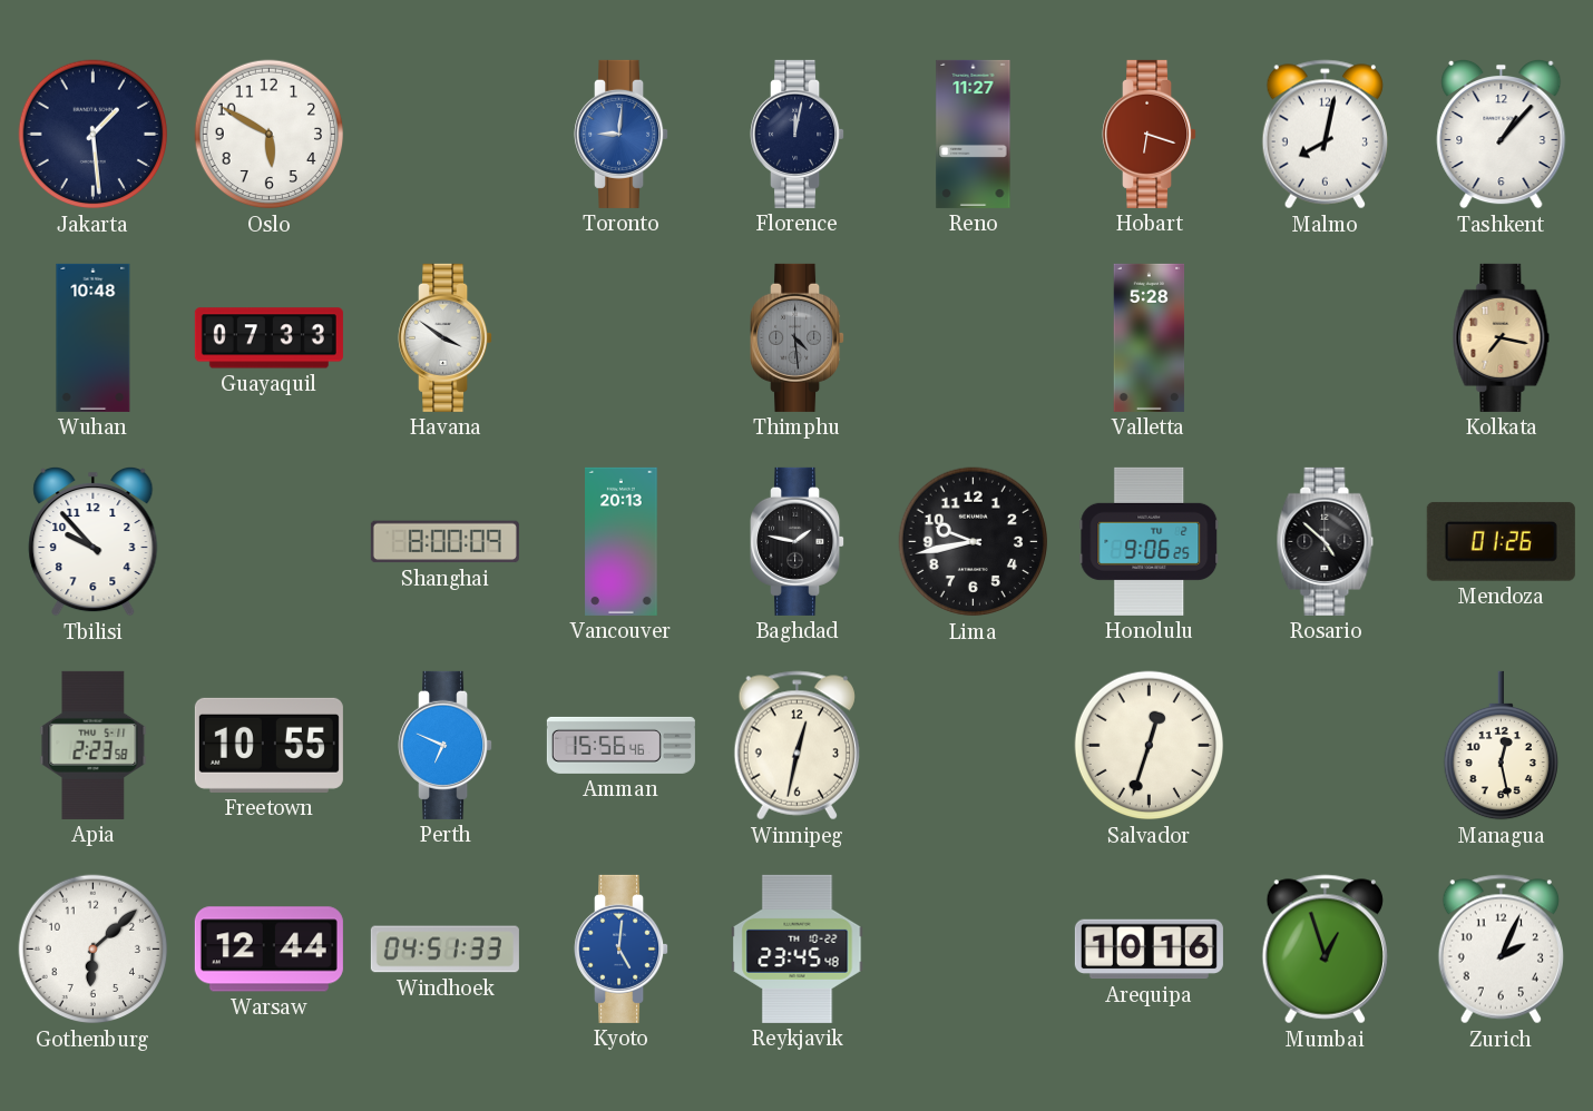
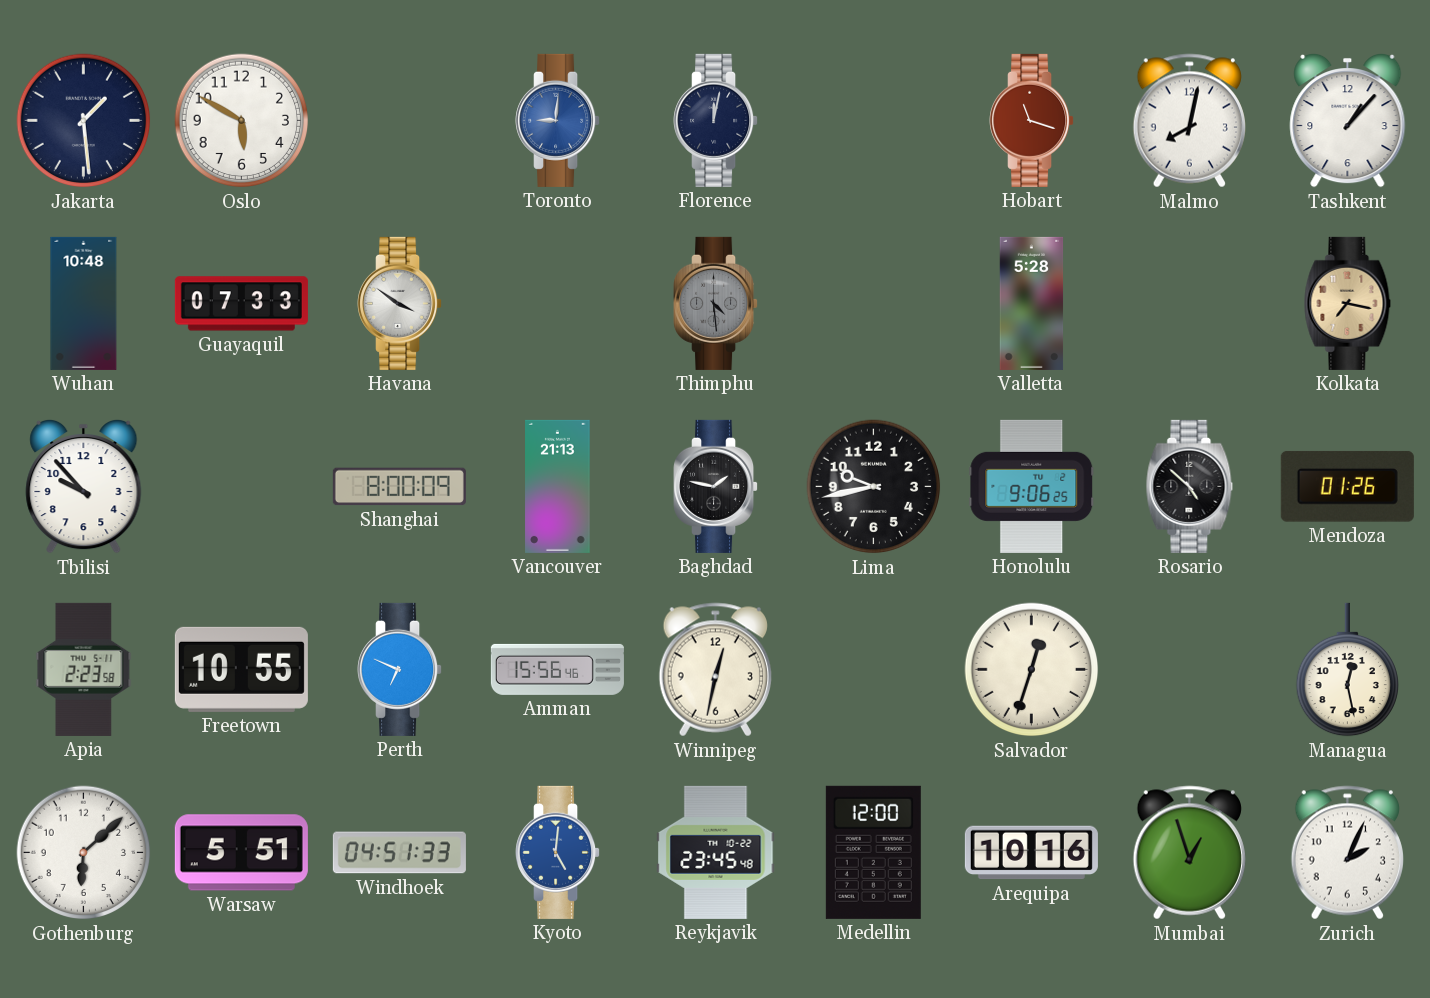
Reno: 11:27 -> none
Hobart: 6:18 -> 11:18
Vancouver: 20:13 -> 21:13
Warsaw: 12:44 -> 5:51
Medellin: none -> 12:00
